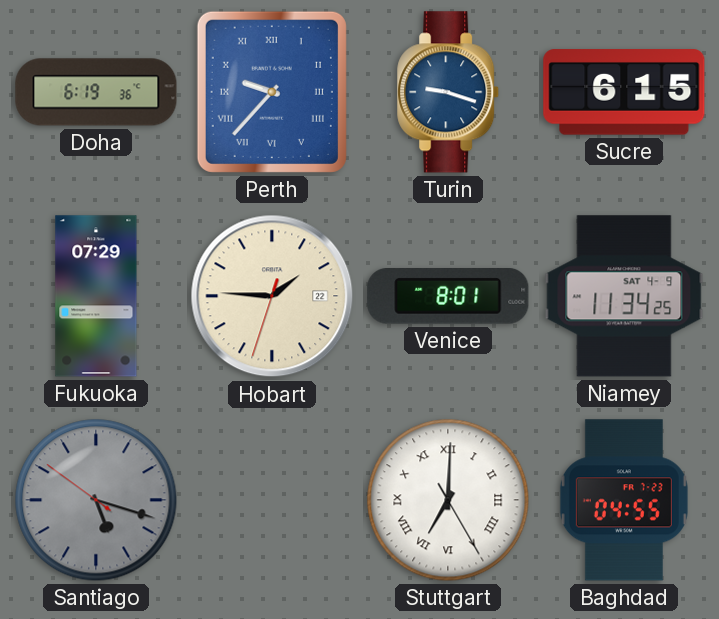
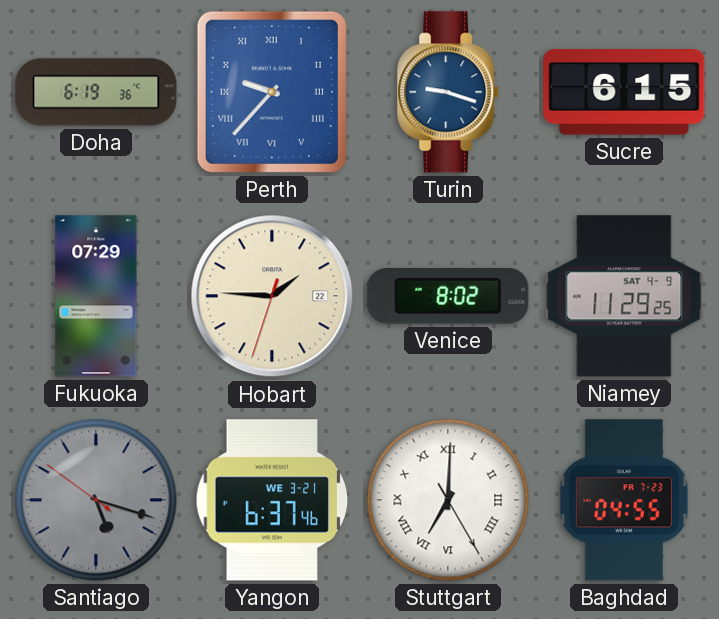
Venice: 8:01 -> 8:02
Niamey: 11:34 -> 11:29
Yangon: none -> 6:37
